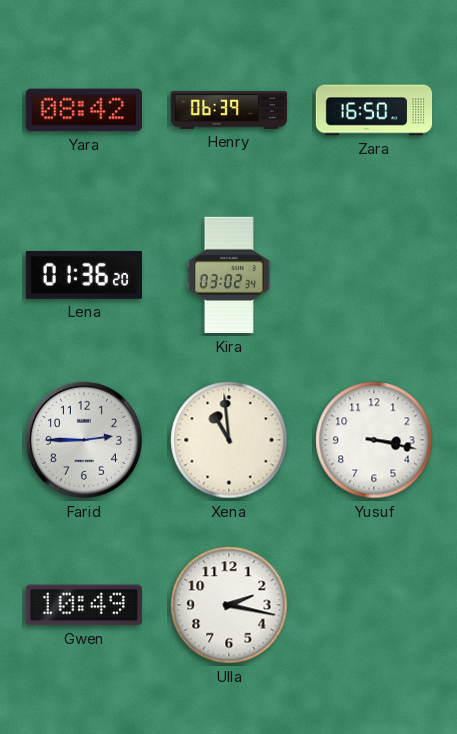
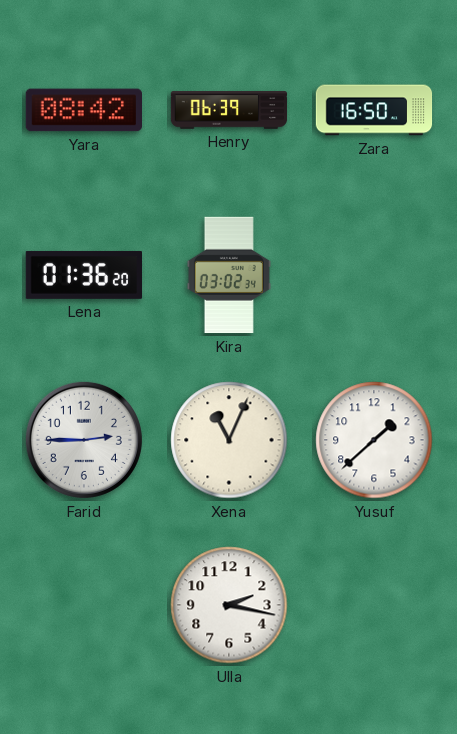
Xena: 10:59 -> 11:04
Yusuf: 3:17 -> 1:38
Gwen: 10:49 -> none
